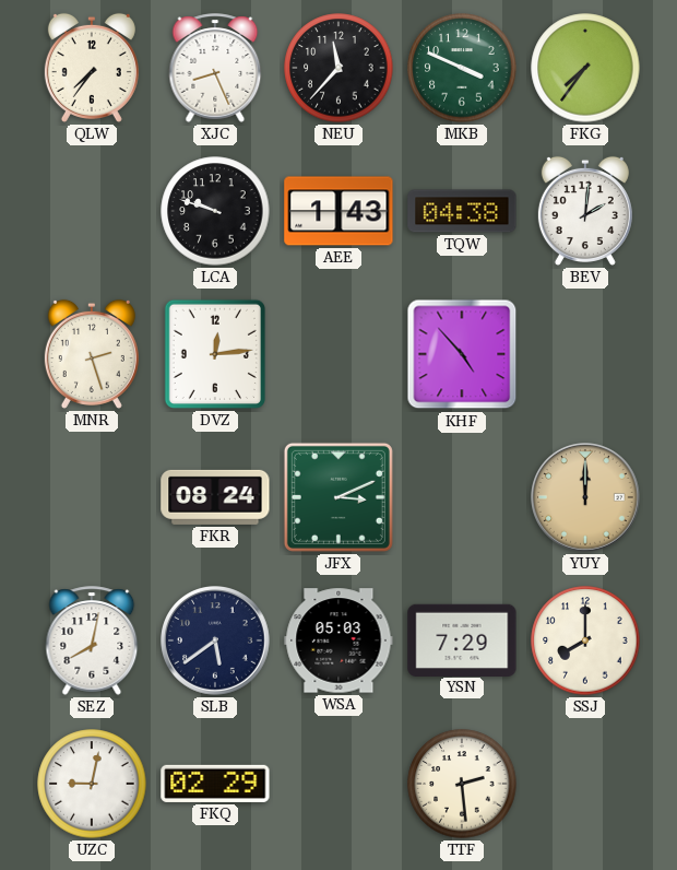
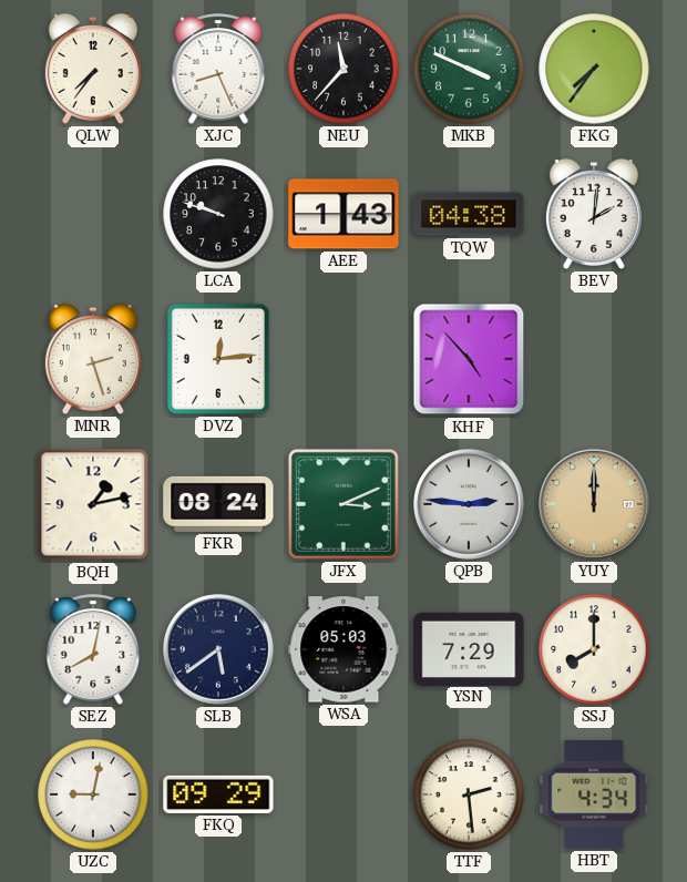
BQH: none -> 1:13
QPB: none -> 2:46
FKQ: 02:29 -> 09:29
HBT: none -> 4:34
